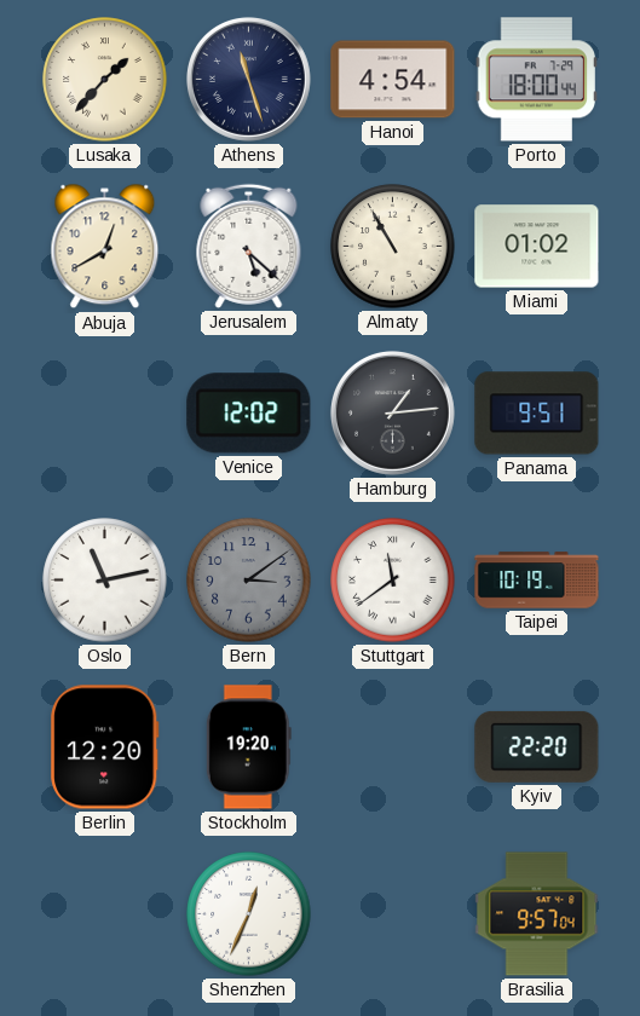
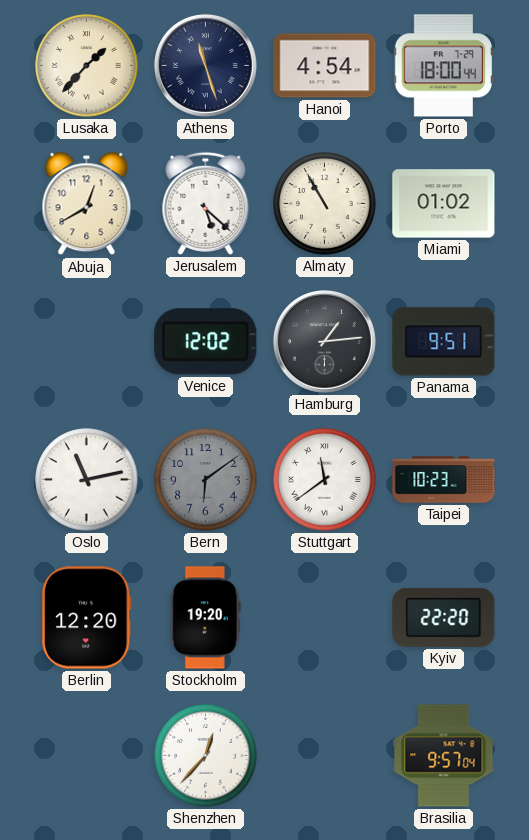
Bern: 3:09 -> 6:09
Taipei: 10:19 -> 10:23
Shenzhen: 12:34 -> 12:37
